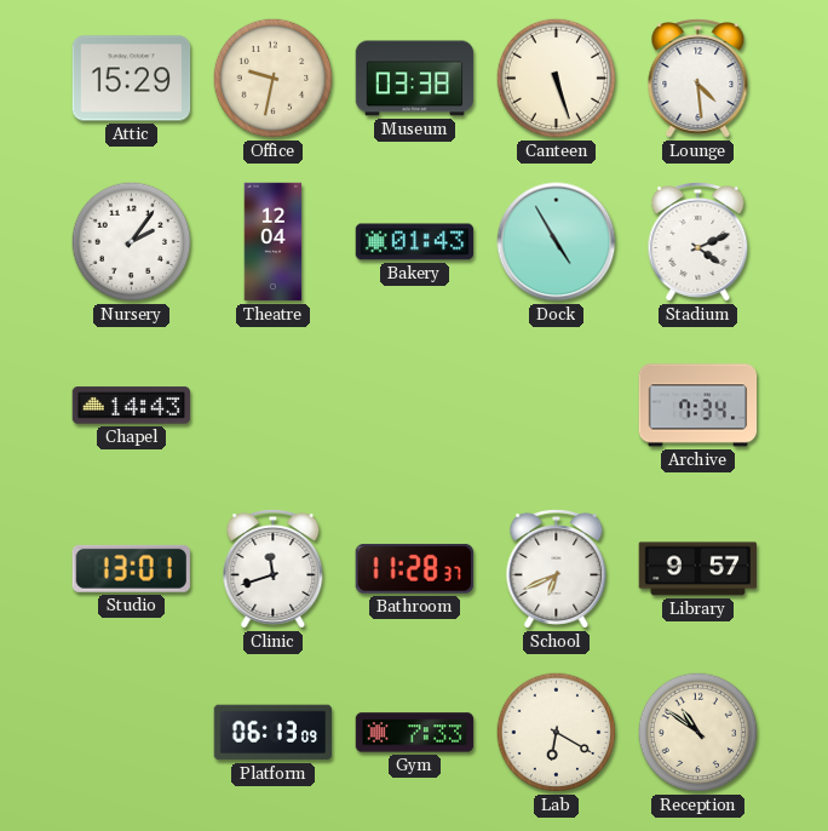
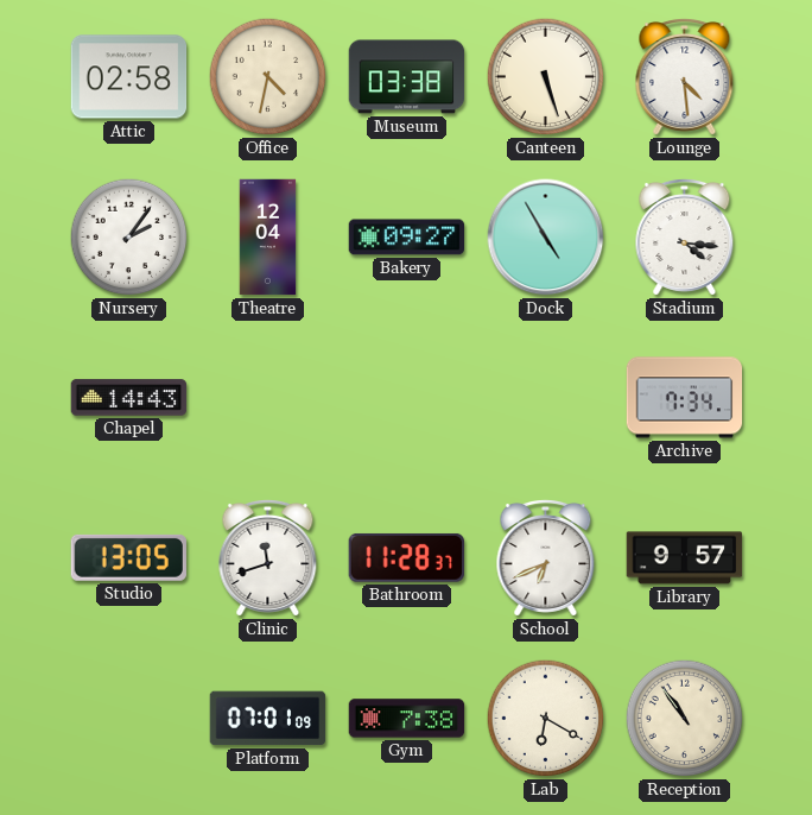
Attic: 15:29 -> 02:58
Office: 9:32 -> 4:32
Bakery: 01:43 -> 09:27
Stadium: 4:11 -> 4:16
Studio: 13:01 -> 13:05
Platform: 06:13 -> 07:01
Gym: 7:33 -> 7:38
Reception: 10:51 -> 10:54
